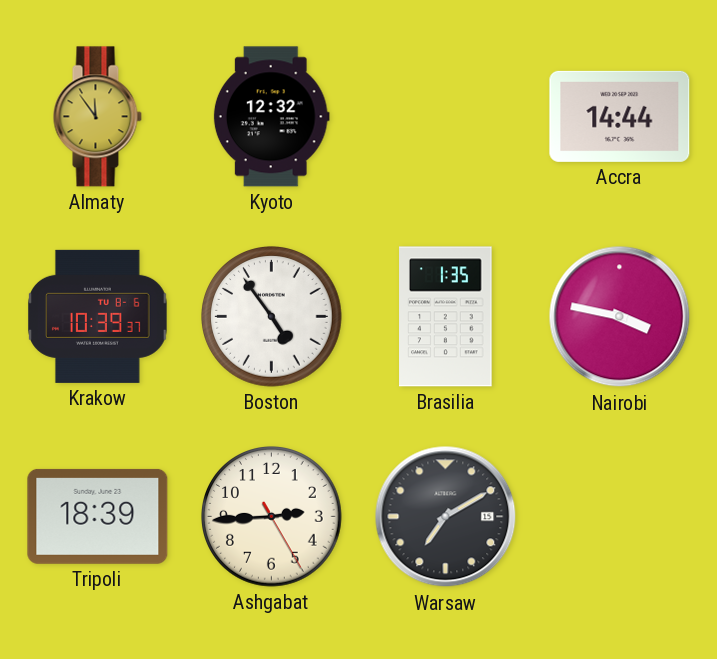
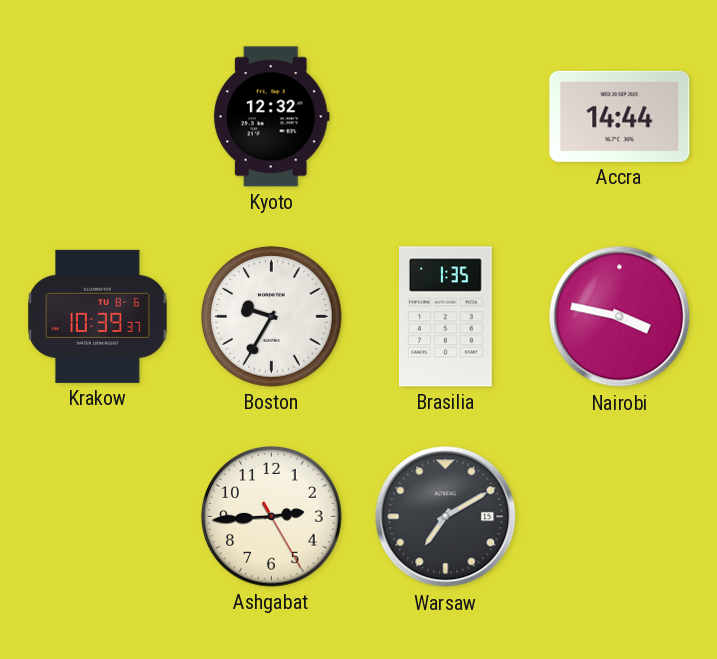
Almaty: 11:54 -> none
Boston: 4:54 -> 9:35
Tripoli: 18:39 -> none
